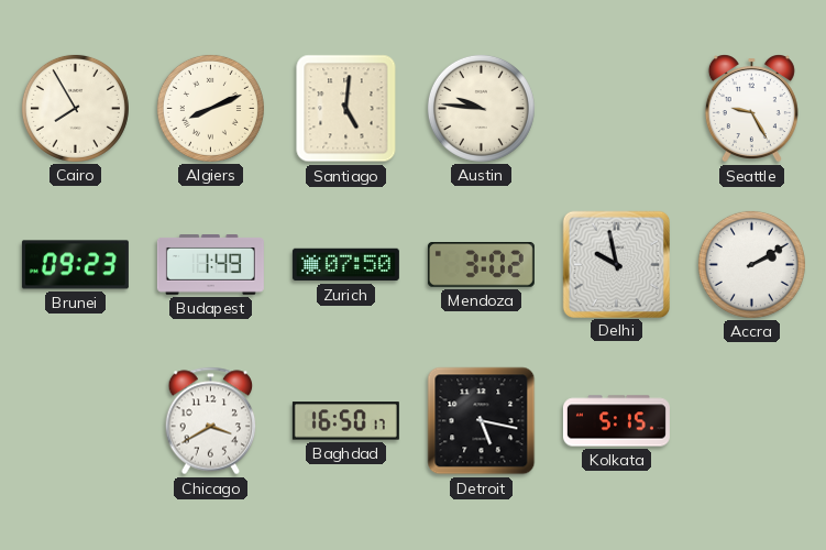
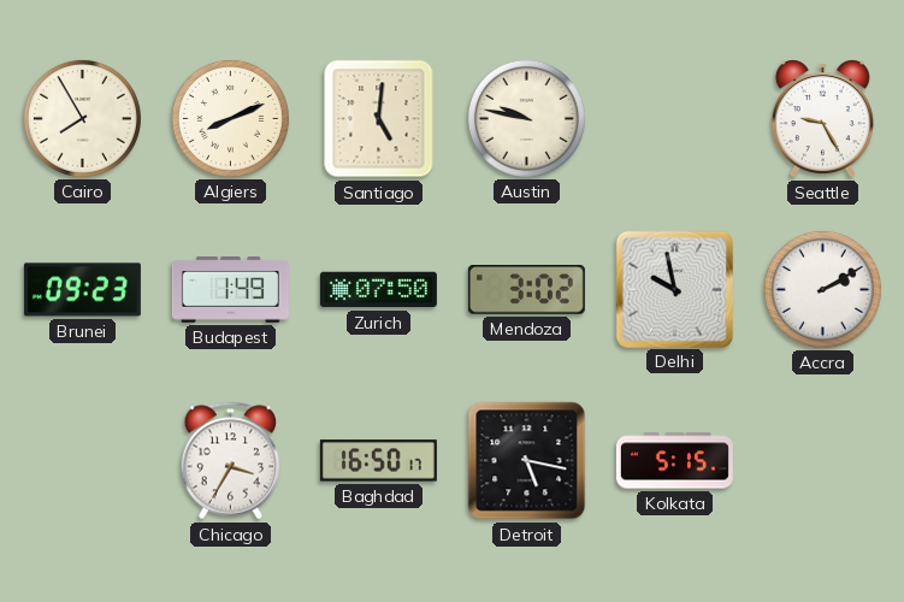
Austin: 9:46 -> 9:47
Chicago: 3:40 -> 3:35
